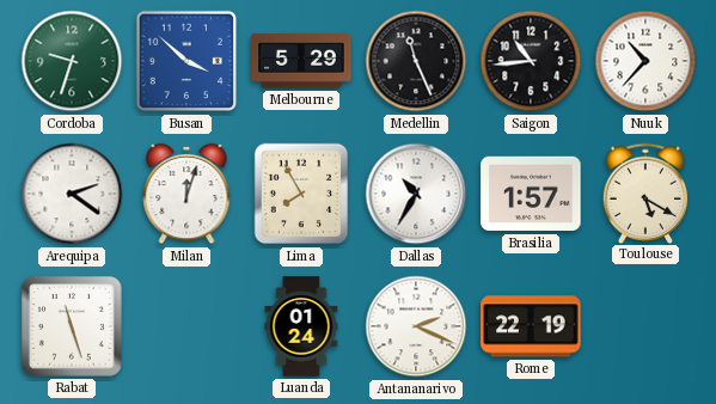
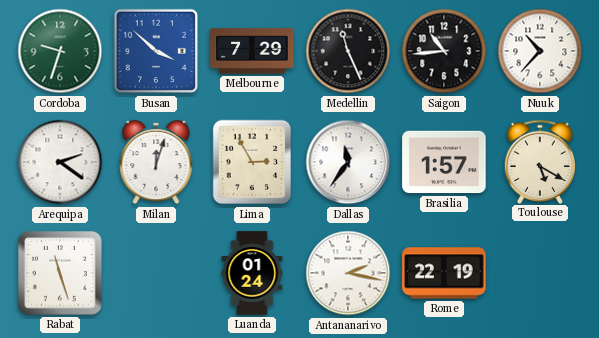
Melbourne: 5:29 -> 7:29
Lima: 7:55 -> 2:55
Dallas: 10:35 -> 11:36
Antananarivo: 2:19 -> 2:17
